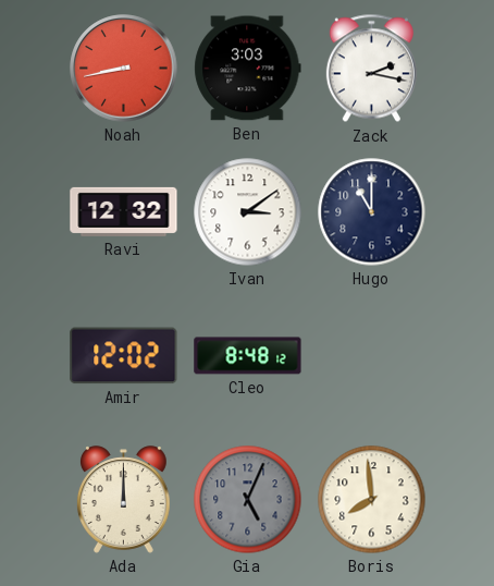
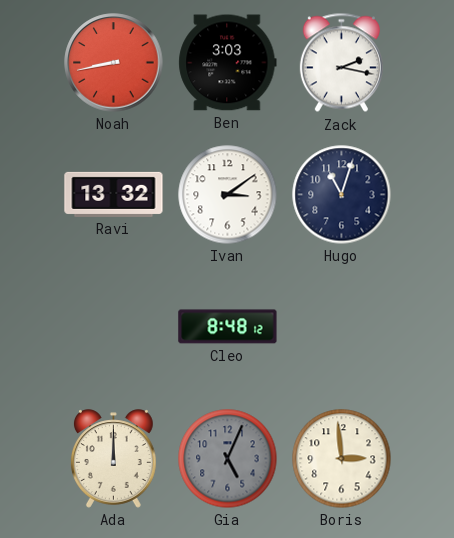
Ravi: 12:32 -> 13:32
Hugo: 11:00 -> 11:03
Amir: 12:02 -> none
Boris: 7:59 -> 2:59
